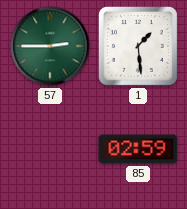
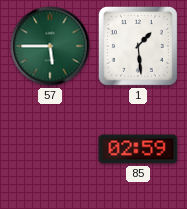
57: 2:45 -> 5:45
